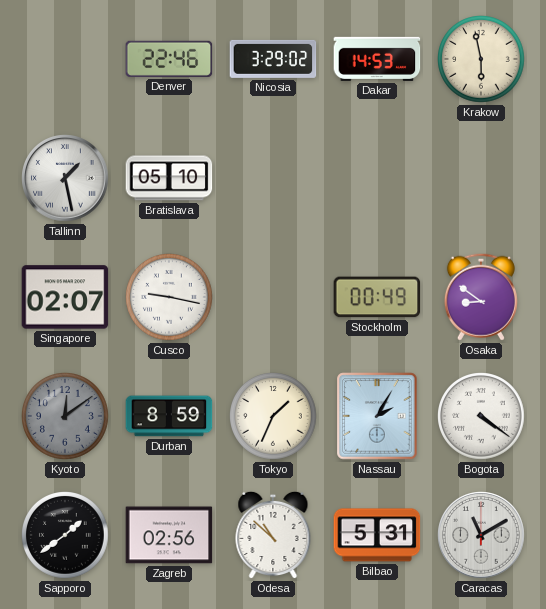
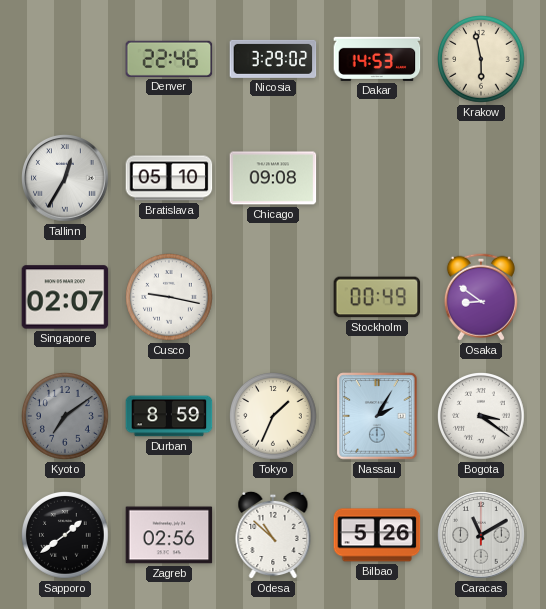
Tallinn: 1:28 -> 12:35
Chicago: none -> 09:08
Kyoto: 12:09 -> 7:09
Bogota: 4:21 -> 3:21
Bilbao: 5:31 -> 5:26
